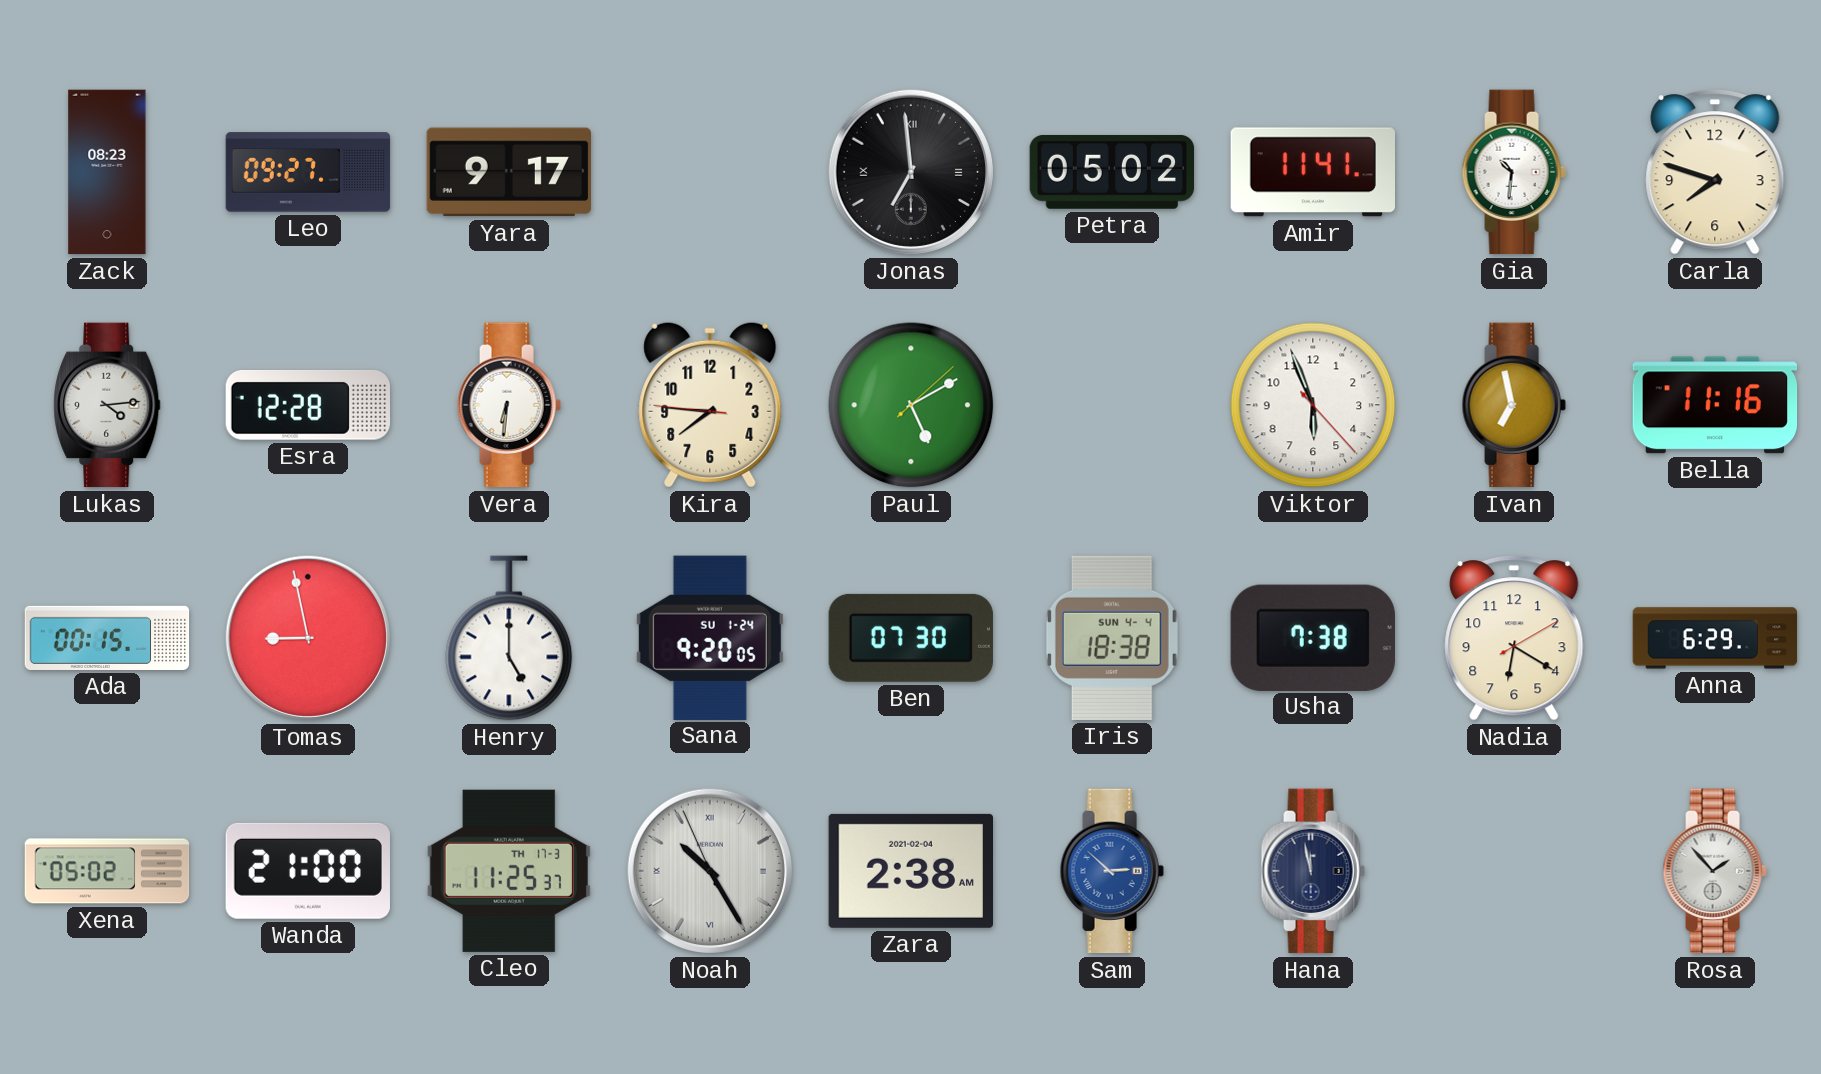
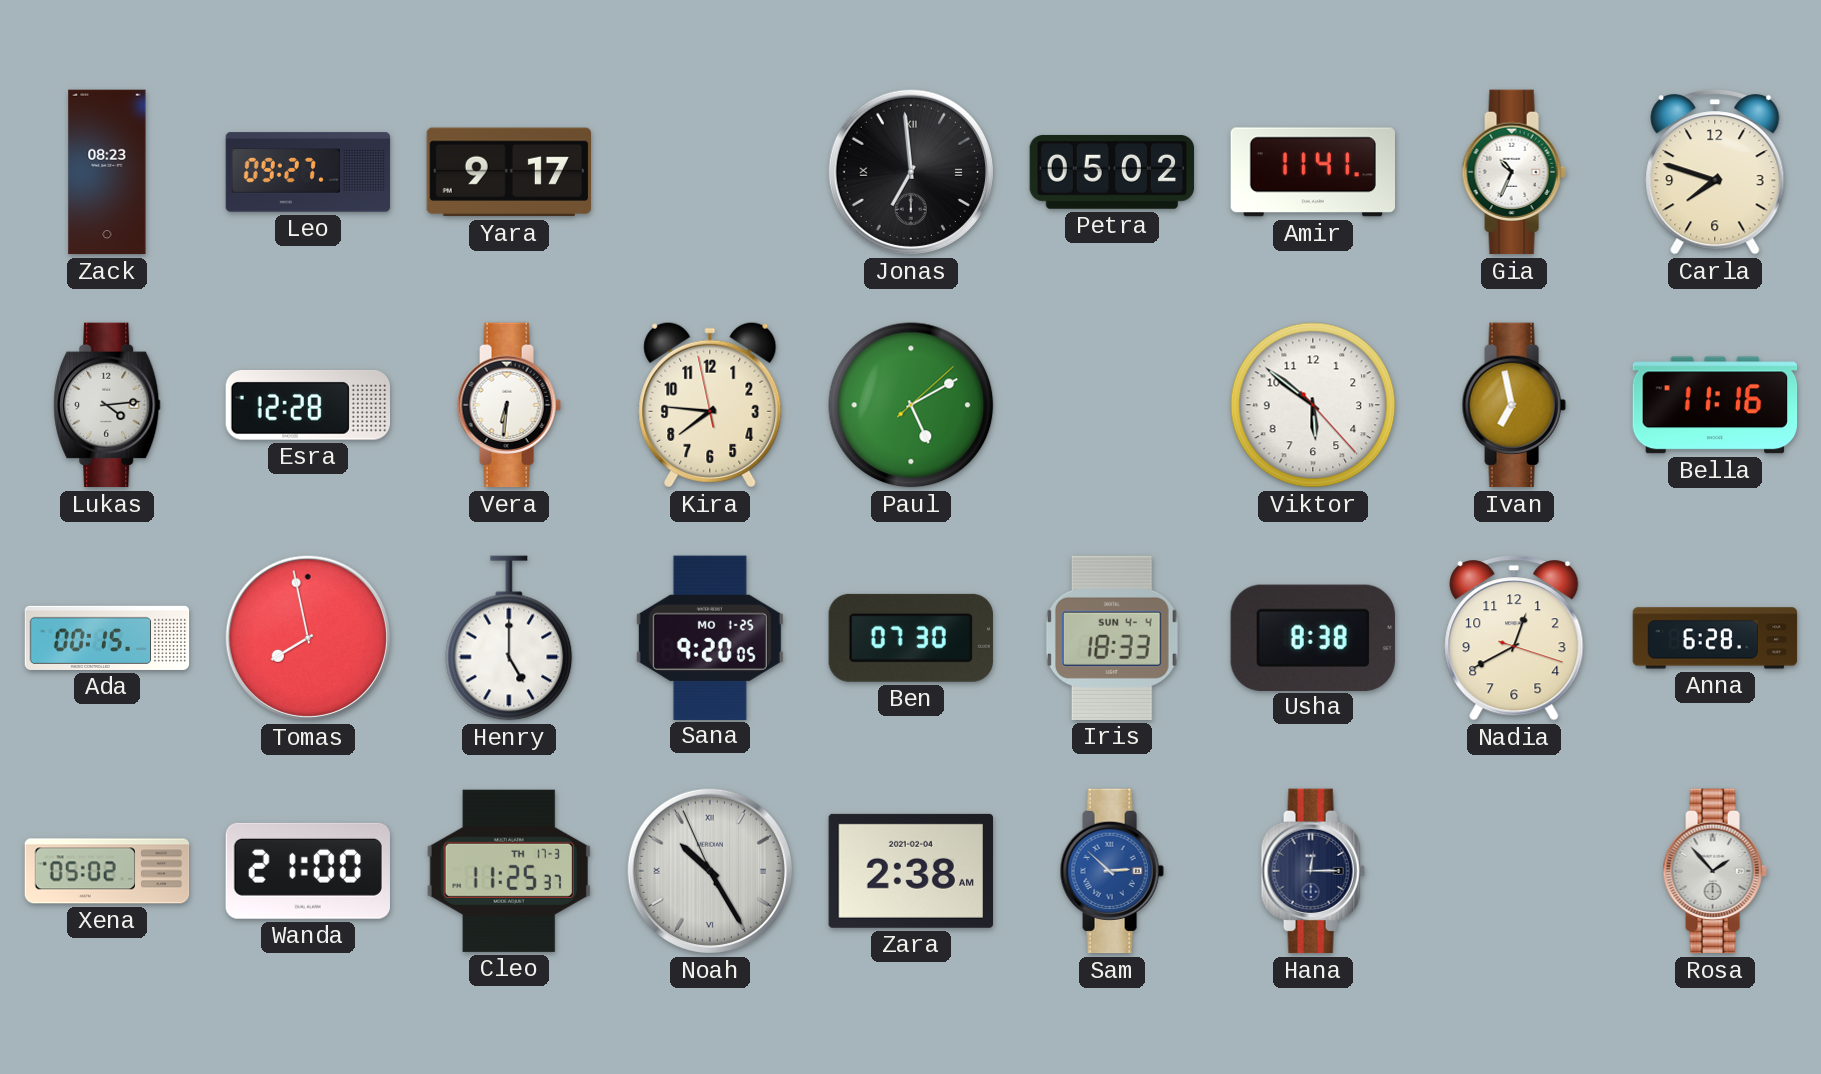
Gia: 10:31 -> 10:34
Kira: 7:45:46 -> 7:45:58
Viktor: 5:56 -> 5:51
Tomas: 8:58 -> 7:58
Sana date: SU 1-24 -> MO 1-25
Iris: 18:38 -> 18:33
Usha: 7:38 -> 8:38
Nadia: 6:20 -> 12:40
Anna: 6:29 -> 6:28
Hana: 11:58 -> 12:15
